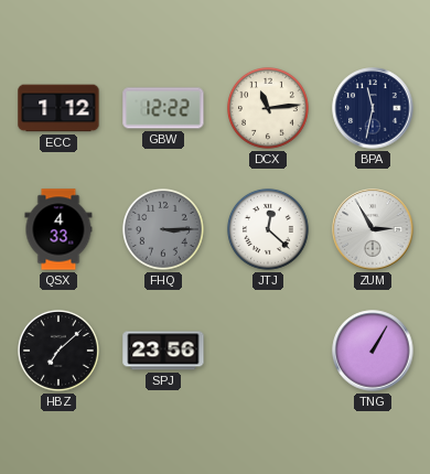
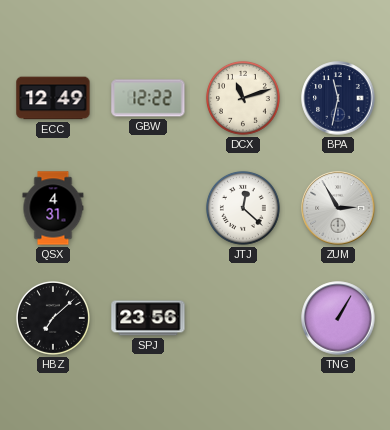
ECC: 1:12 -> 12:49
DCX: 11:14 -> 11:12
QSX: 4:33 -> 4:31
FHQ: 3:15 -> none
